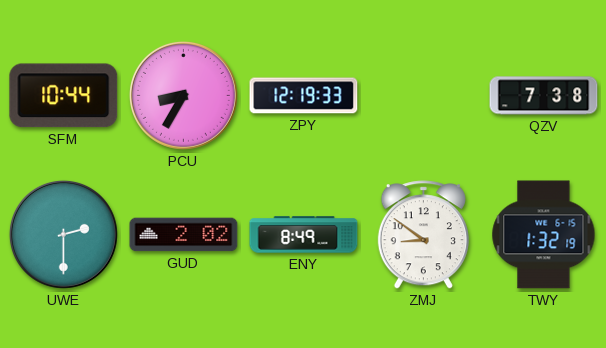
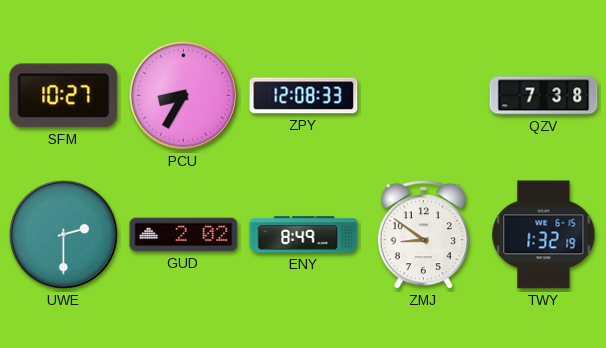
SFM: 10:44 -> 10:27
ZPY: 12:19 -> 12:08
